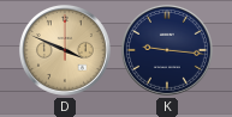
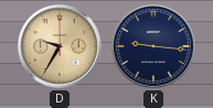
D: 3:49 -> 9:35
